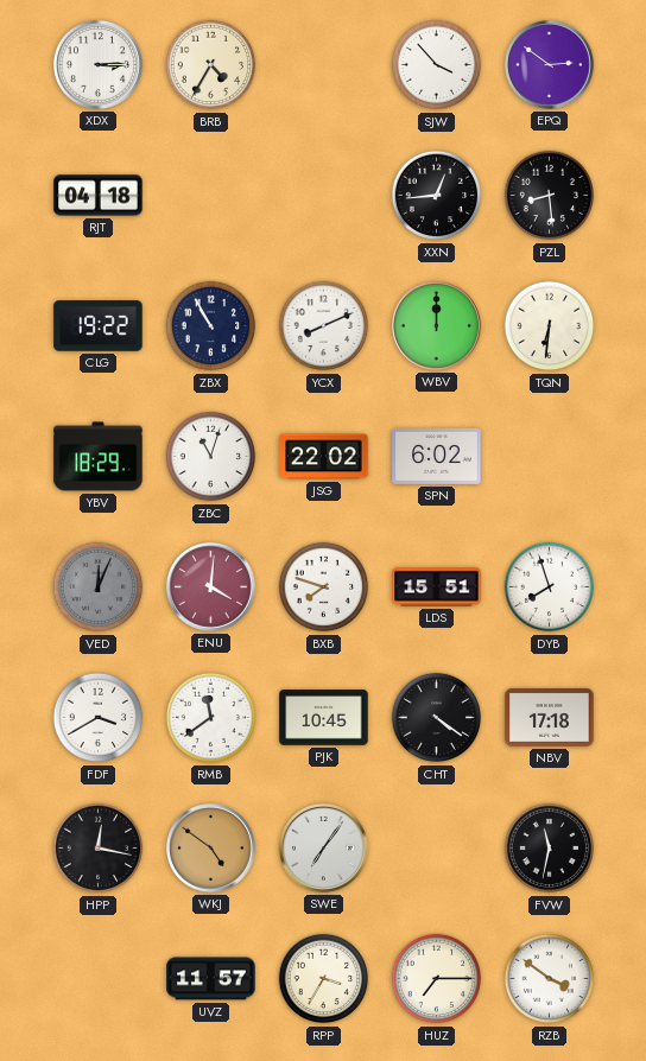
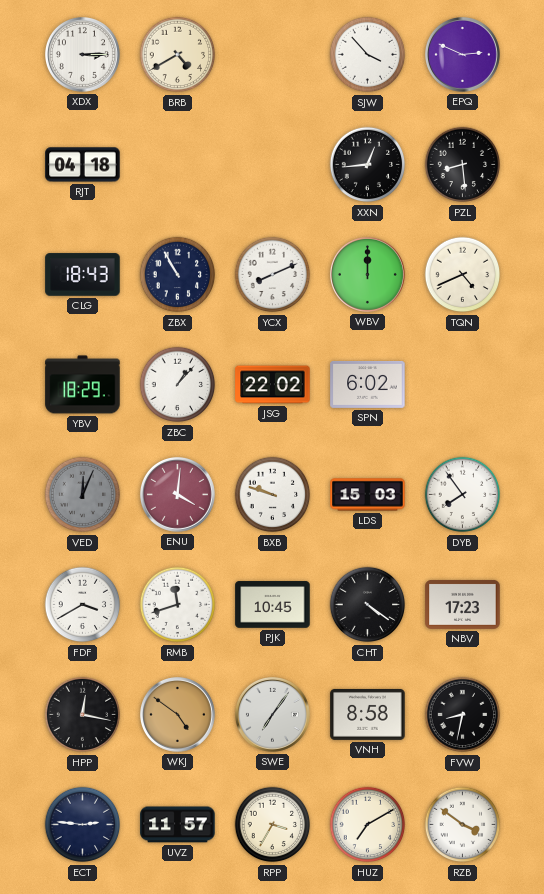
BRB: 4:35 -> 4:40
EPQ: 2:51 -> 2:49
CLG: 19:22 -> 18:43
TQN: 6:31 -> 4:41
ZBC: 11:03 -> 1:07
BXB: 7:48 -> 9:48
LDS: 15:51 -> 15:03
DYB: 7:57 -> 7:54
RMB: 11:39 -> 11:42
NBV: 17:18 -> 17:23
VNH: none -> 8:58
FVW: 11:32 -> 8:32
ECT: none -> 2:46
HUZ: 7:15 -> 7:10
